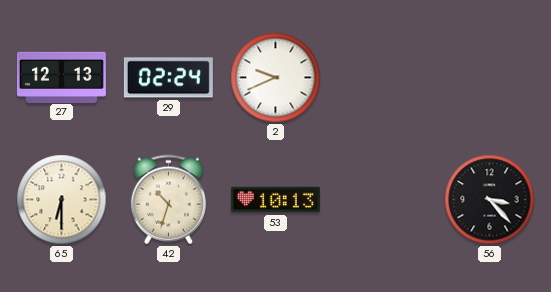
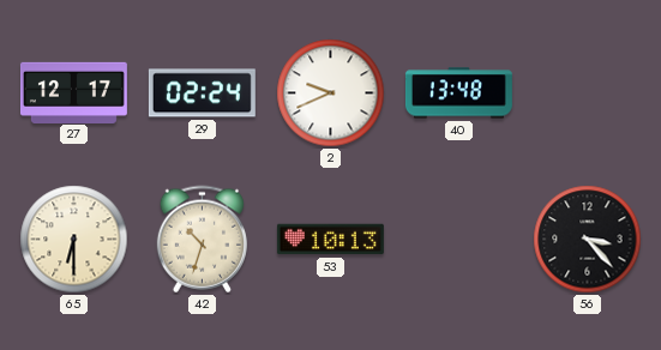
27: 12:13 -> 12:17
40: none -> 13:48
